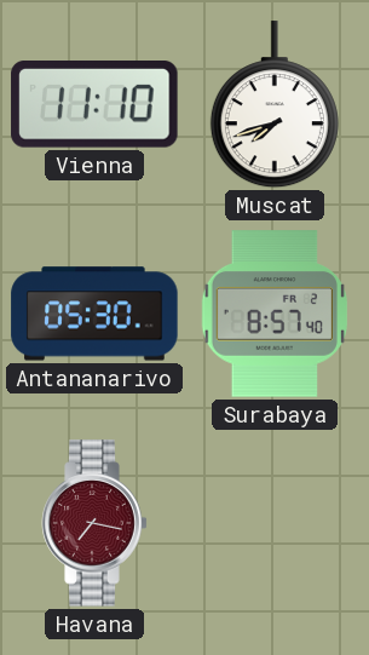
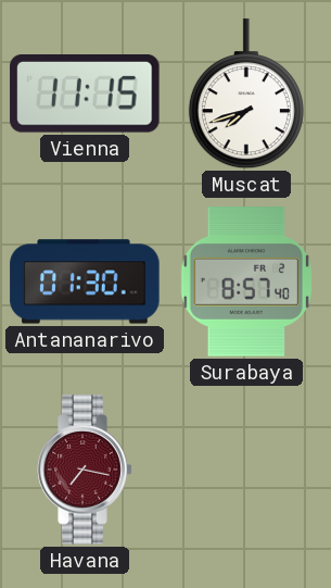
Vienna: 11:10 -> 11:15
Antananarivo: 05:30 -> 01:30
